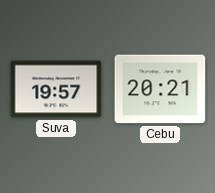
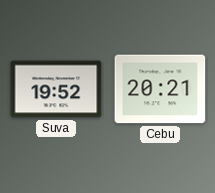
Suva: 19:57 -> 19:52
